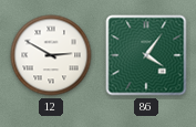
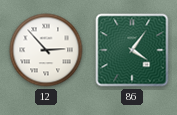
12: 2:50 -> 2:53
